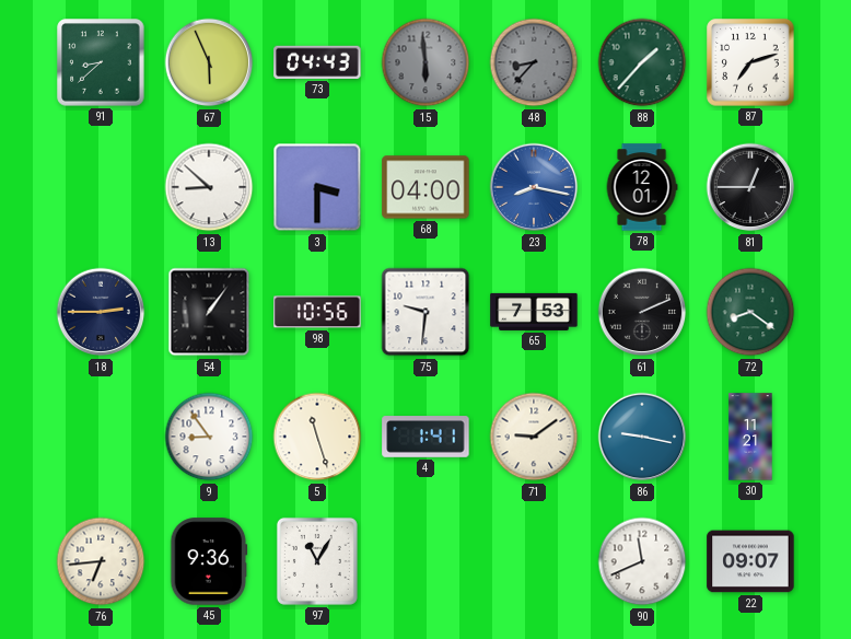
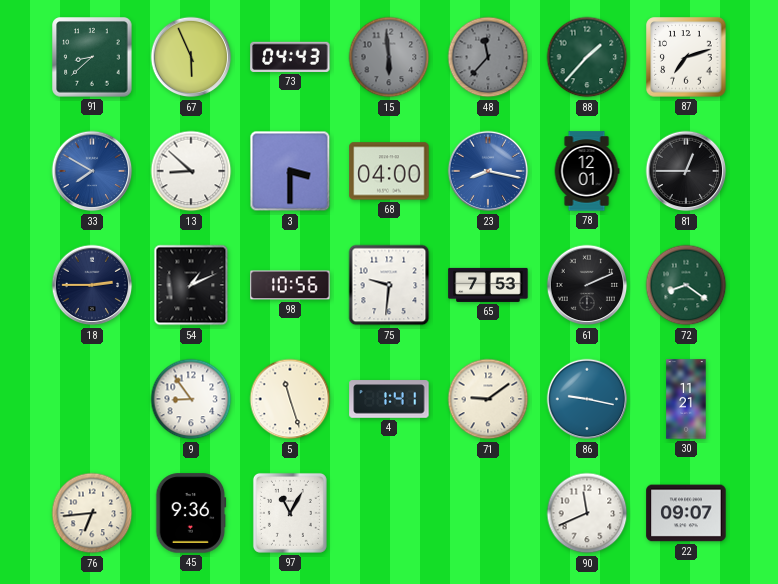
48: 8:37 -> 11:37
33: none -> 7:50
54: 1:06 -> 1:11
